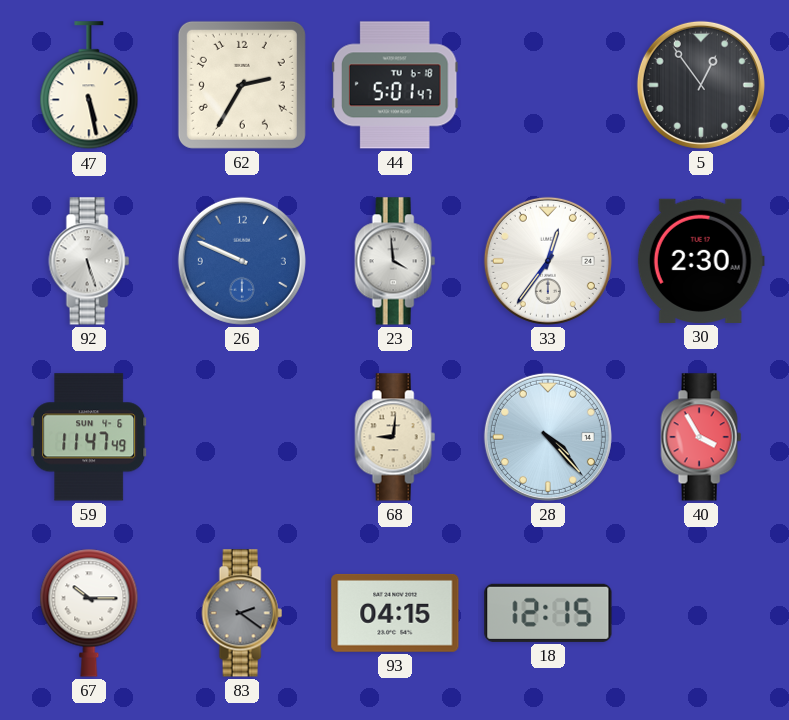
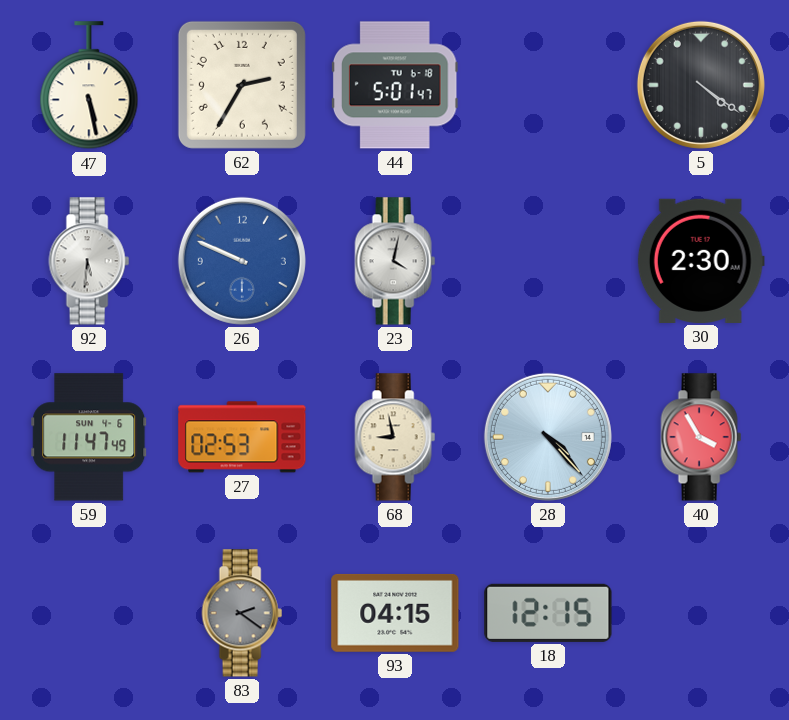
5: 12:54 -> 4:21
92: 5:27 -> 5:31
23: 3:59 -> 4:02
33: 12:36 -> none
27: none -> 02:53
68: 9:01 -> 8:58
67: 10:15 -> none
